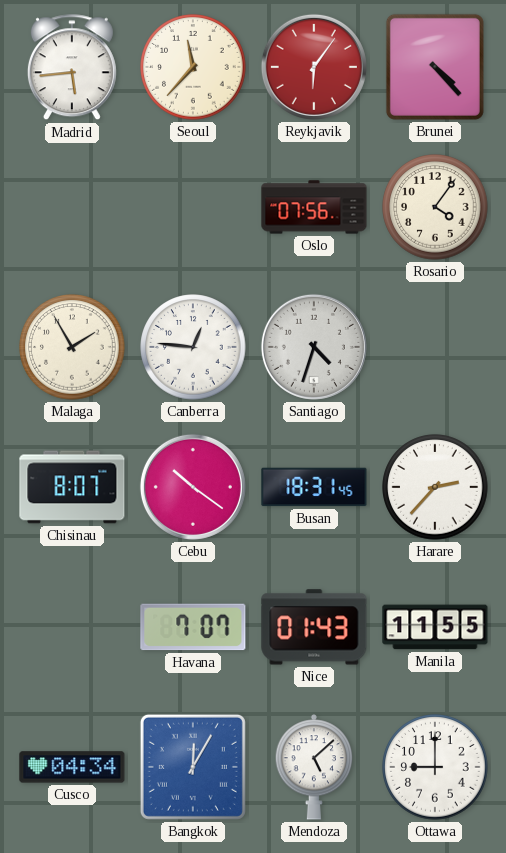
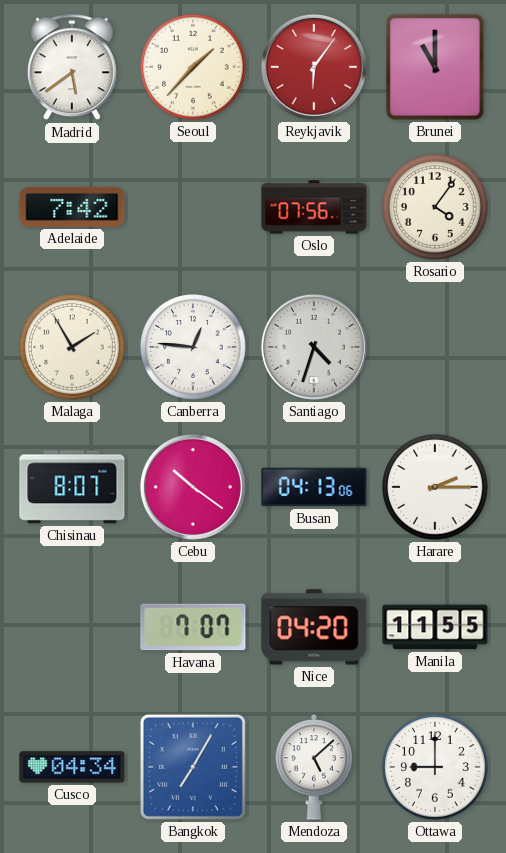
Madrid: 5:44 -> 5:39
Seoul: 11:37 -> 1:37
Brunei: 4:23 -> 11:00
Adelaide: none -> 7:42
Busan: 18:31 -> 04:13
Harare: 2:37 -> 2:15
Nice: 01:43 -> 04:20
Bangkok: 12:05 -> 7:05
